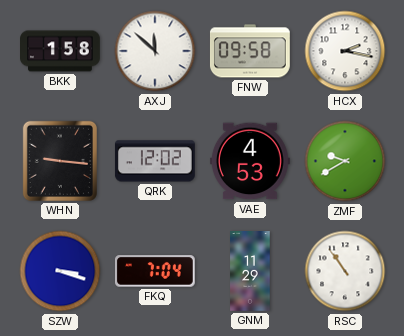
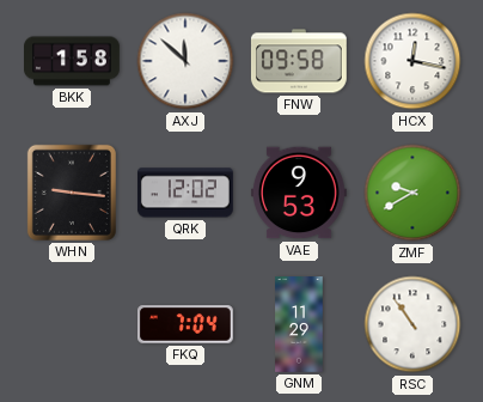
HCX: 2:17 -> 12:17
VAE: 4:53 -> 9:53
SZW: 3:18 -> none
